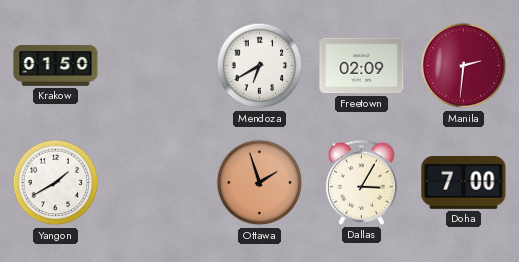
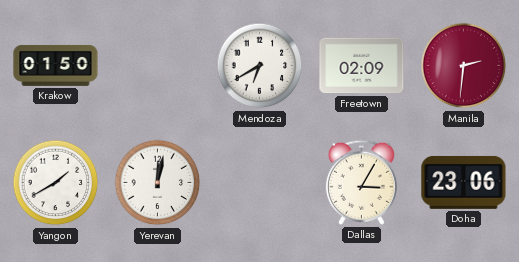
Yerevan: none -> 12:02
Ottawa: 1:57 -> none
Doha: 7:00 -> 23:06
